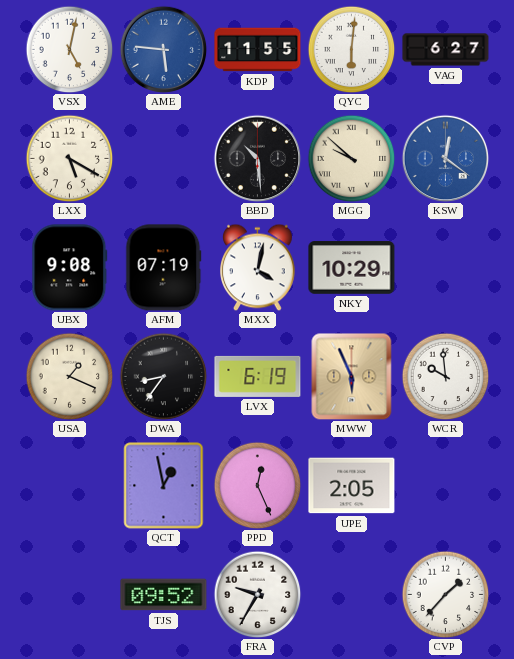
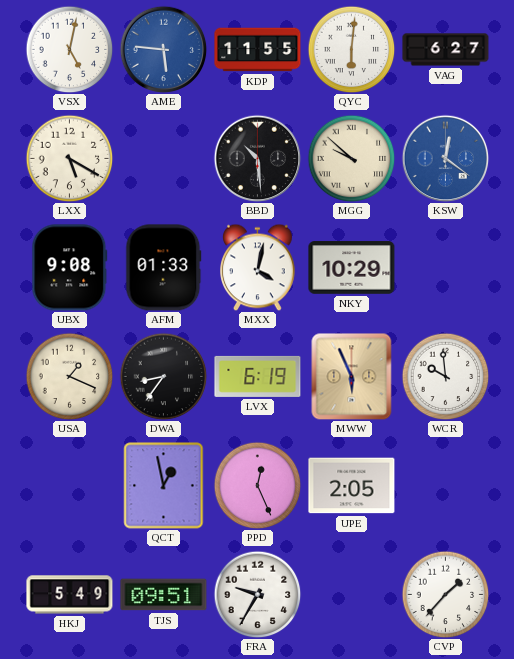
AFM: 07:19 -> 01:33
HKJ: none -> 5:49
TJS: 09:52 -> 09:51
